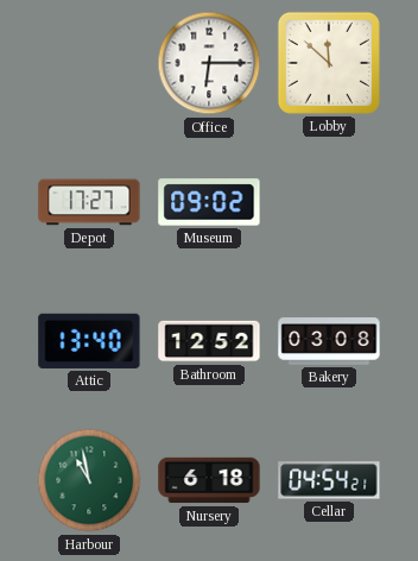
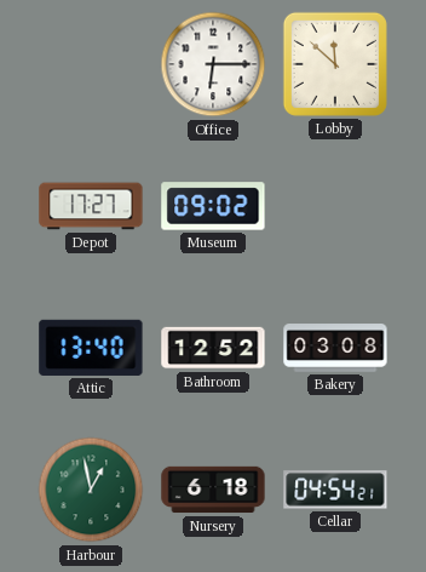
Harbour: 10:58 -> 12:58
